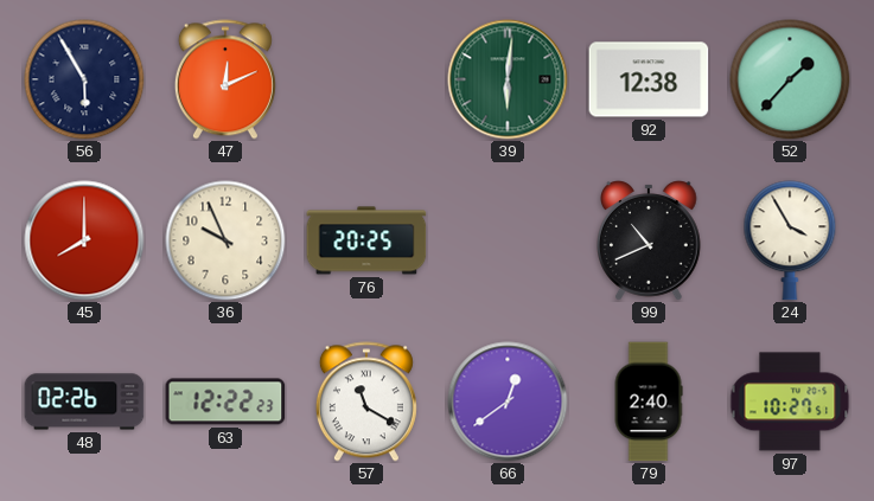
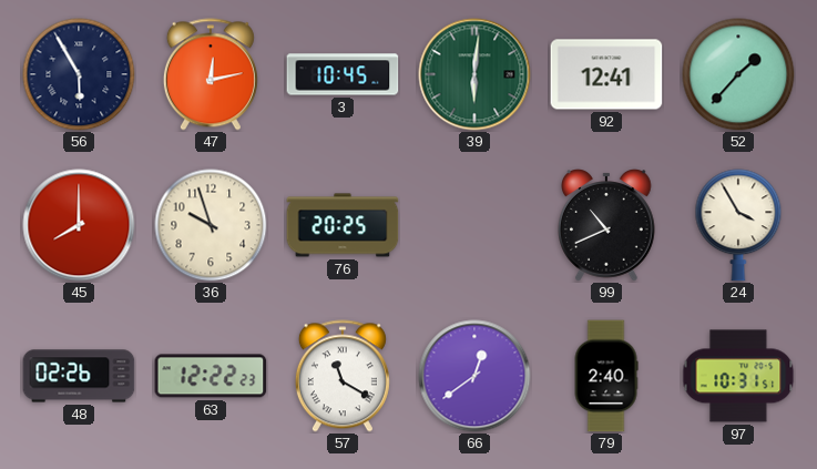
47: 12:11 -> 12:13
3: none -> 10:45
92: 12:38 -> 12:41
36: 9:56 -> 9:57
97: 10:27 -> 10:31
